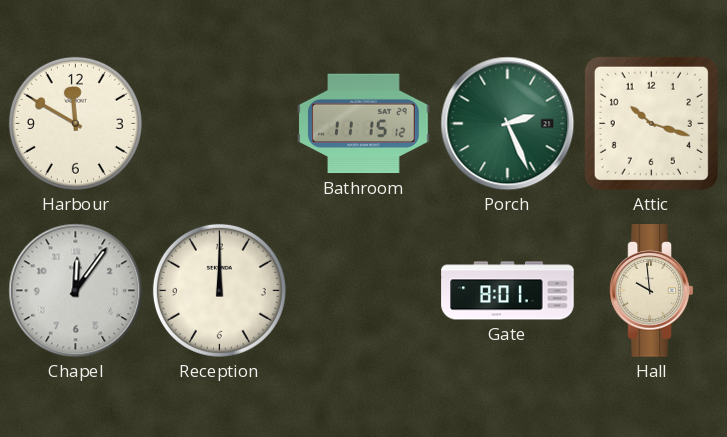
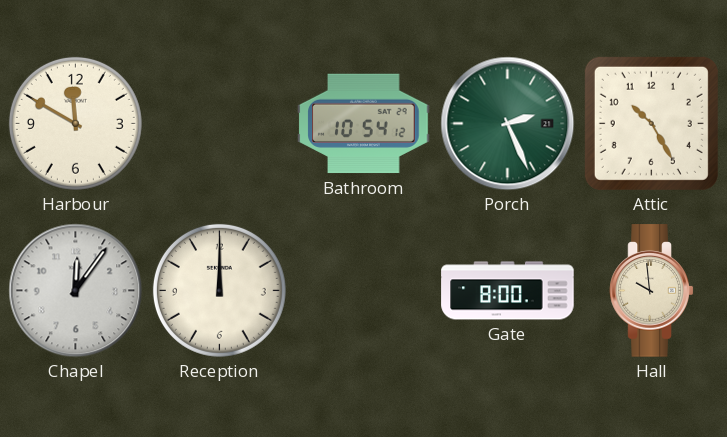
Bathroom: 11:15 -> 10:54
Attic: 10:18 -> 10:25
Gate: 8:01 -> 8:00
